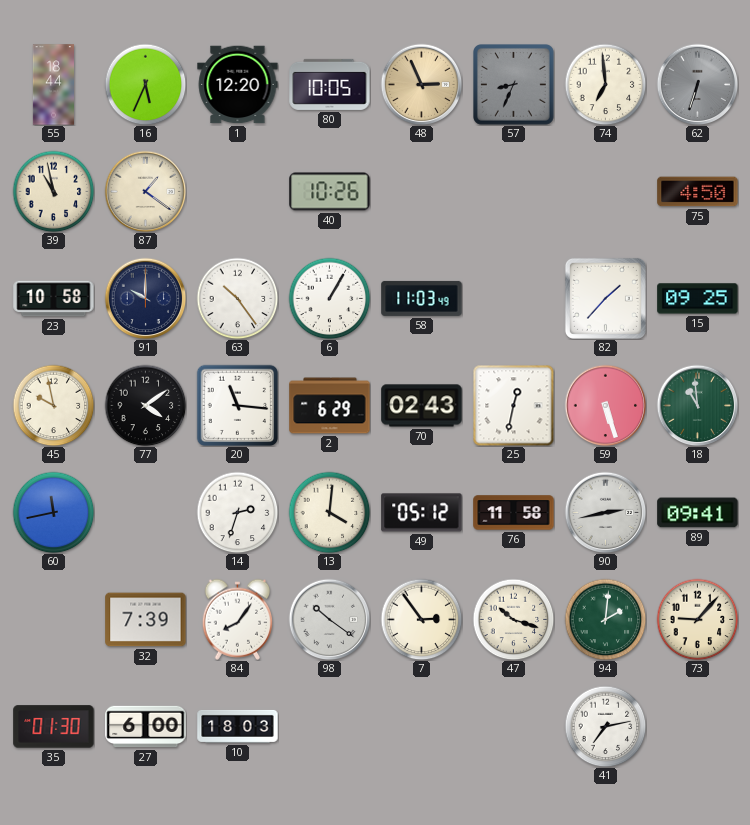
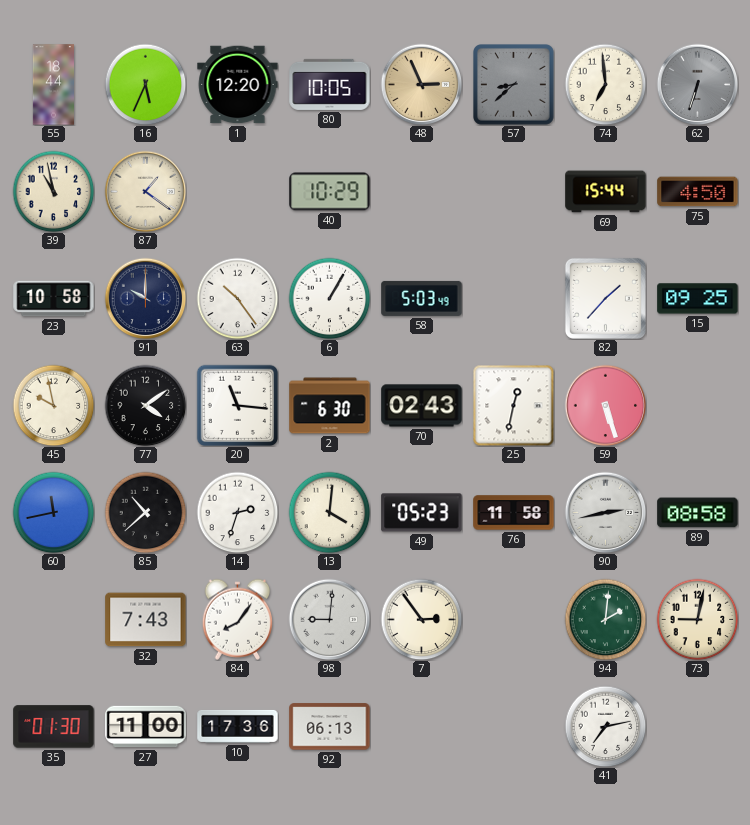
57: 8:34 -> 8:38
40: 10:26 -> 10:29
69: none -> 15:44
58: 11:03 -> 5:03
2: 6:29 -> 6:30
18: 10:59 -> none
85: none -> 10:38
49: 05:12 -> 05:23
89: 09:41 -> 08:58
32: 7:39 -> 7:43
98: 10:21 -> 9:01
47: 10:18 -> none
73: 9:07 -> 9:02
27: 6:00 -> 11:00
10: 18:03 -> 17:36
92: none -> 06:13
